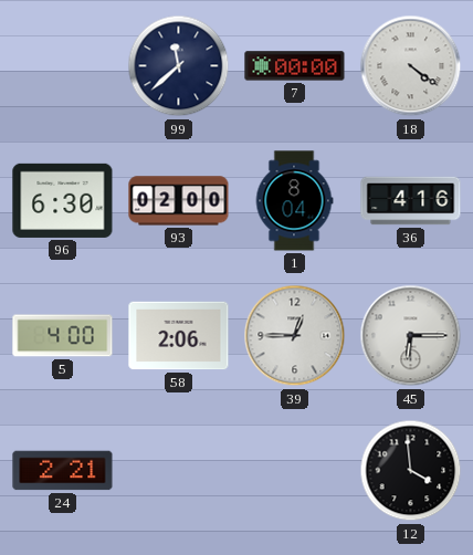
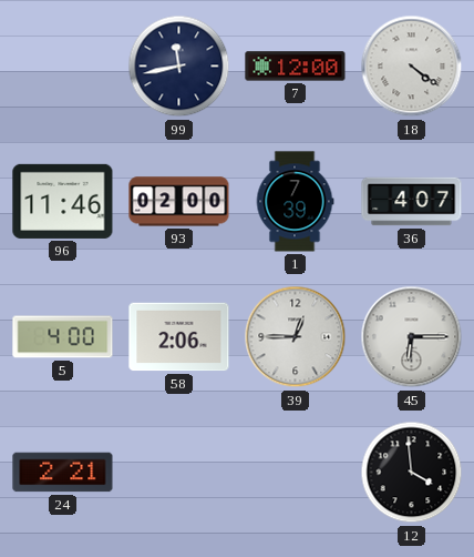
99: 11:38 -> 11:43
7: 00:00 -> 12:00
96: 6:30 -> 11:46
1: 8:04 -> 7:39
36: 4:16 -> 4:07
